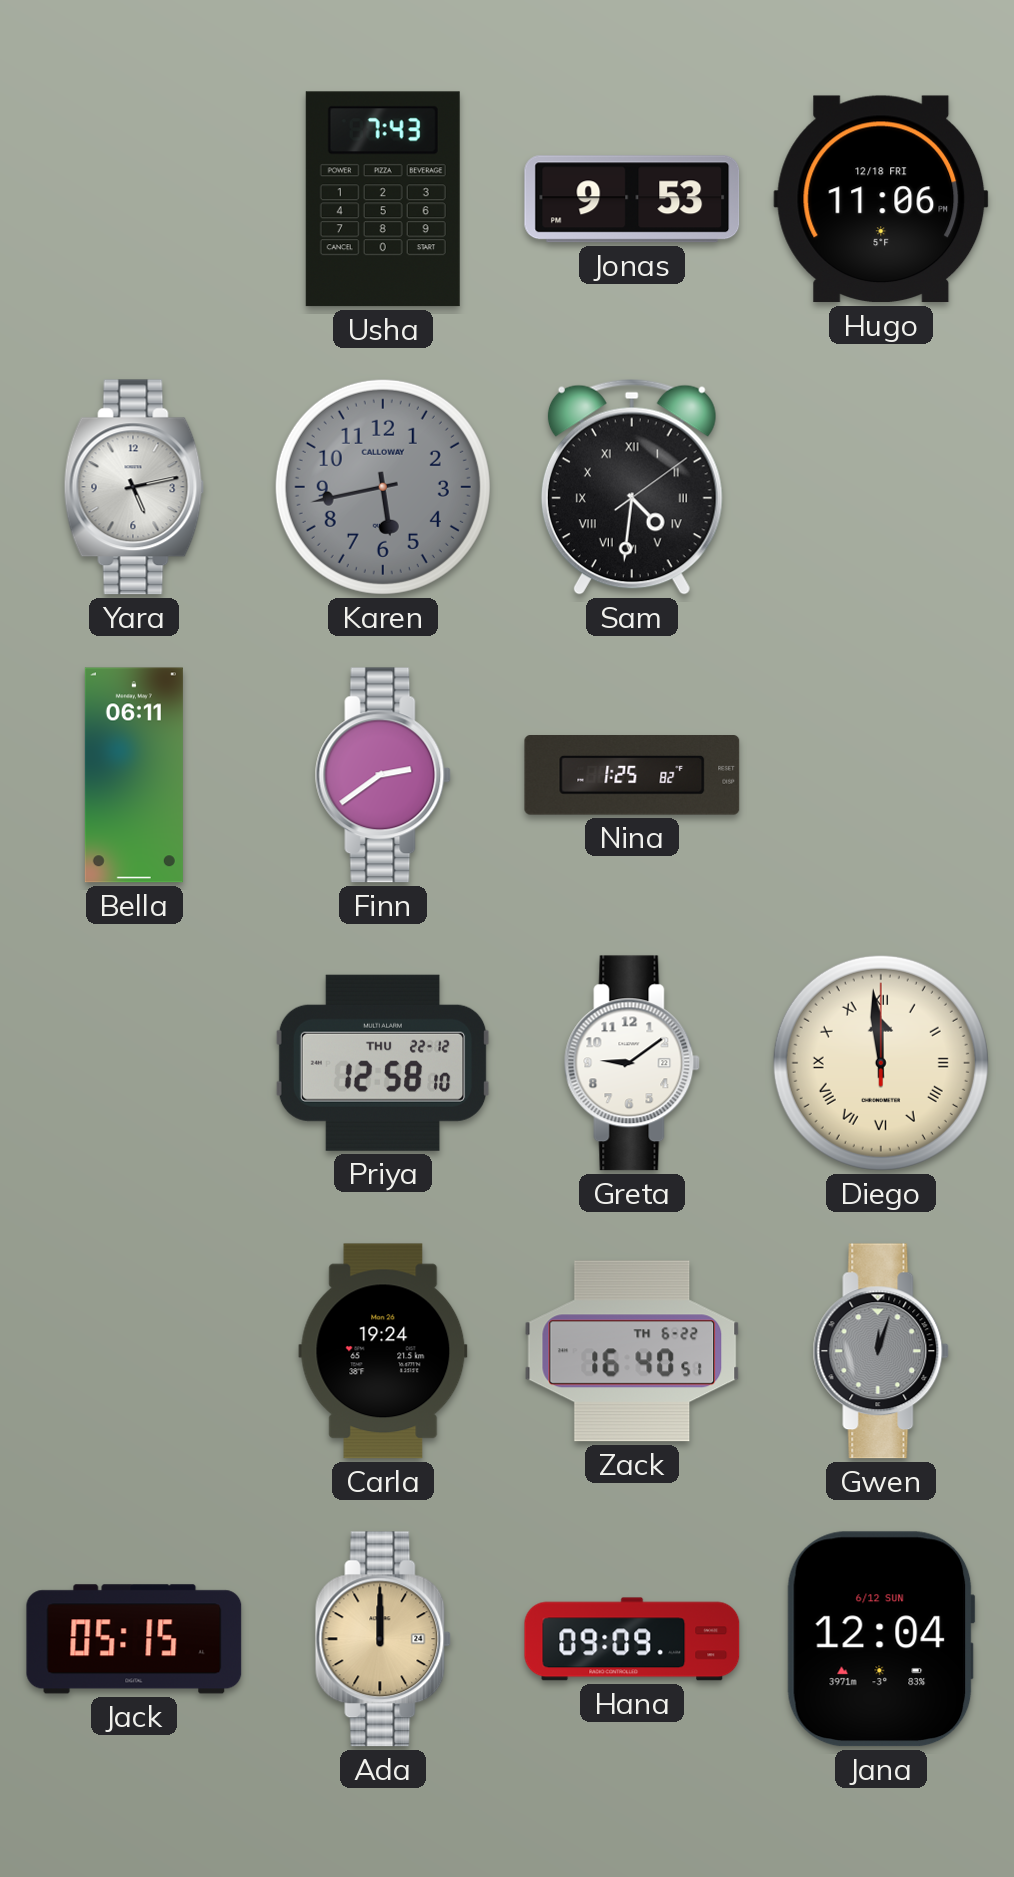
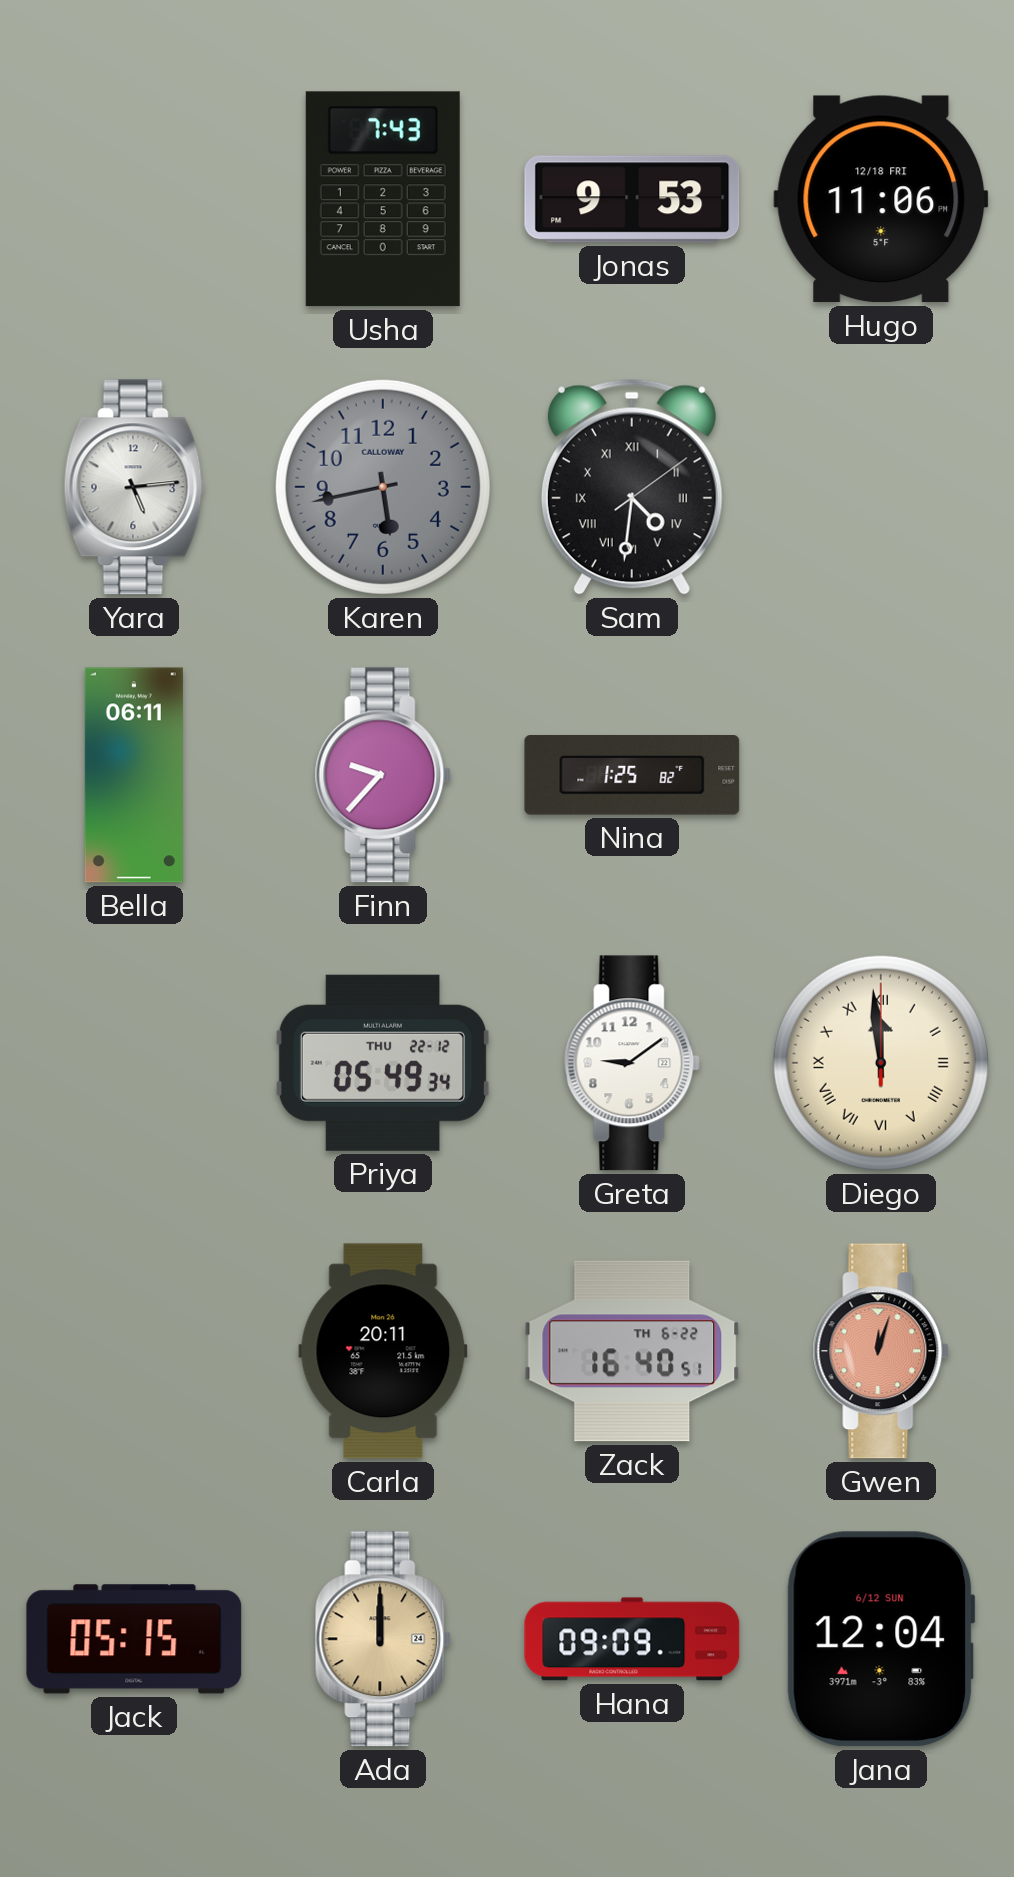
Yara: 5:13 -> 5:14
Finn: 2:39 -> 9:37
Priya: 12:58 -> 05:49
Carla: 19:24 -> 20:11
Gwen dial: grey -> salmon
